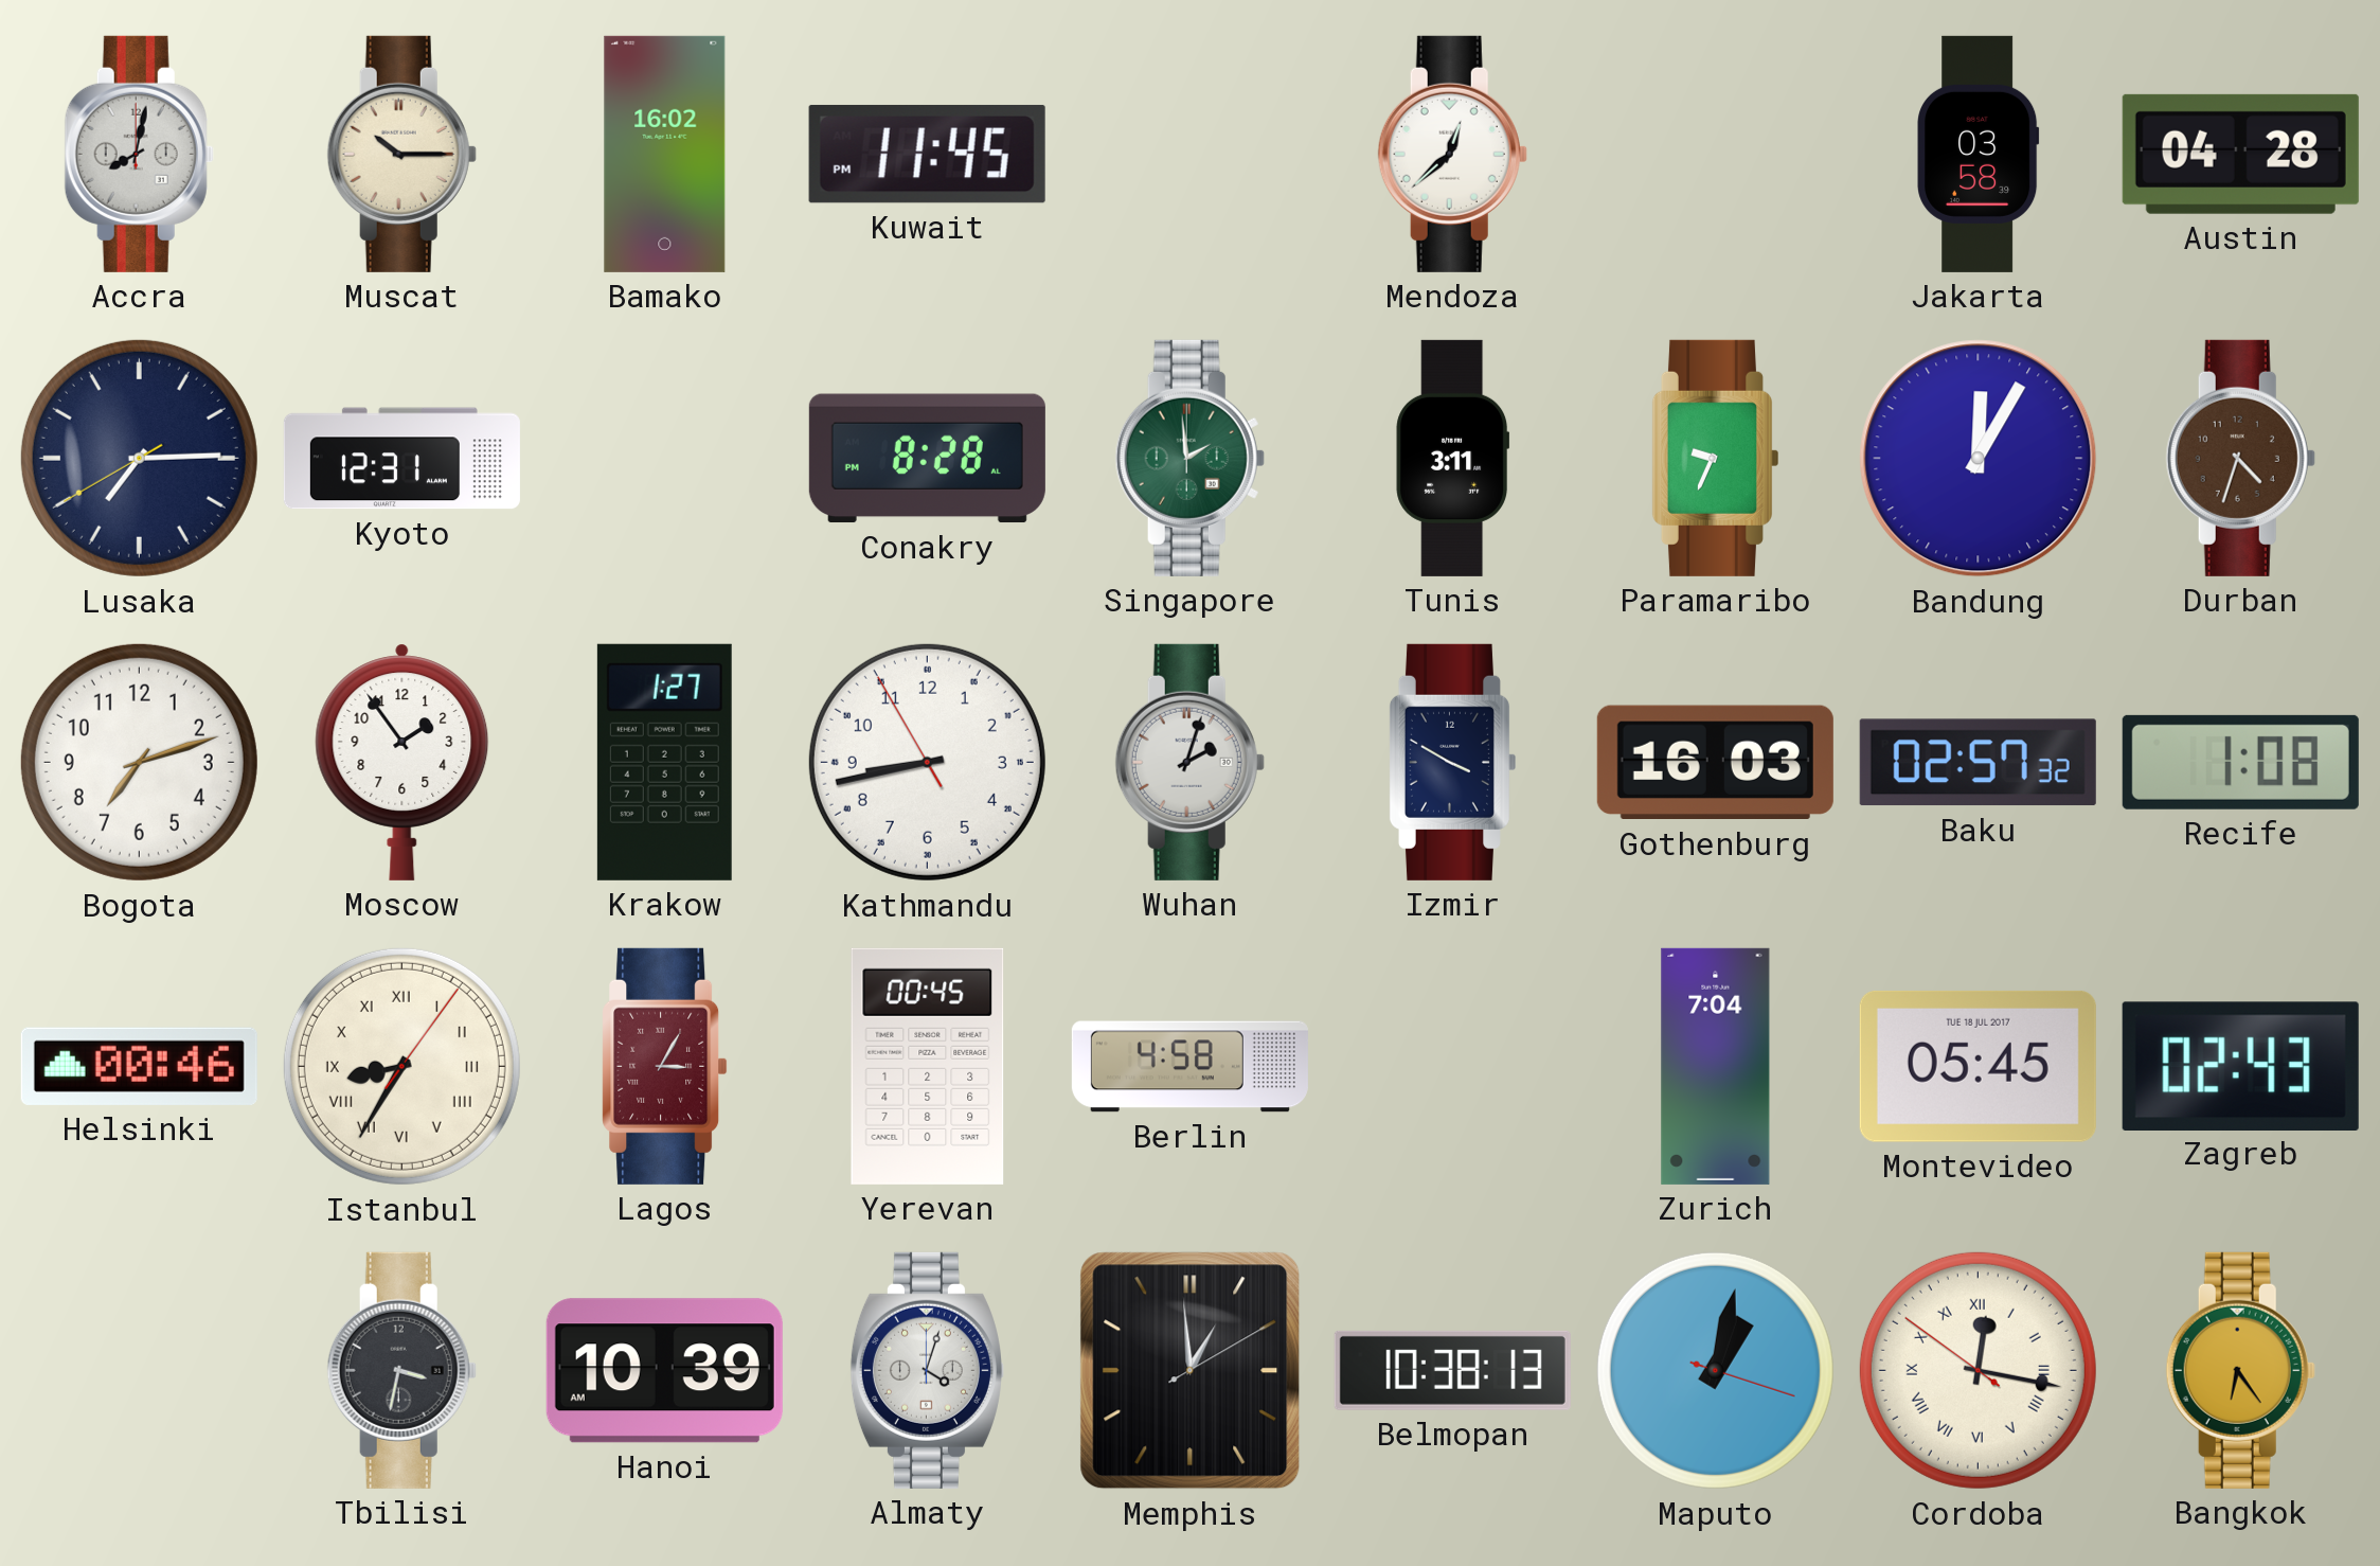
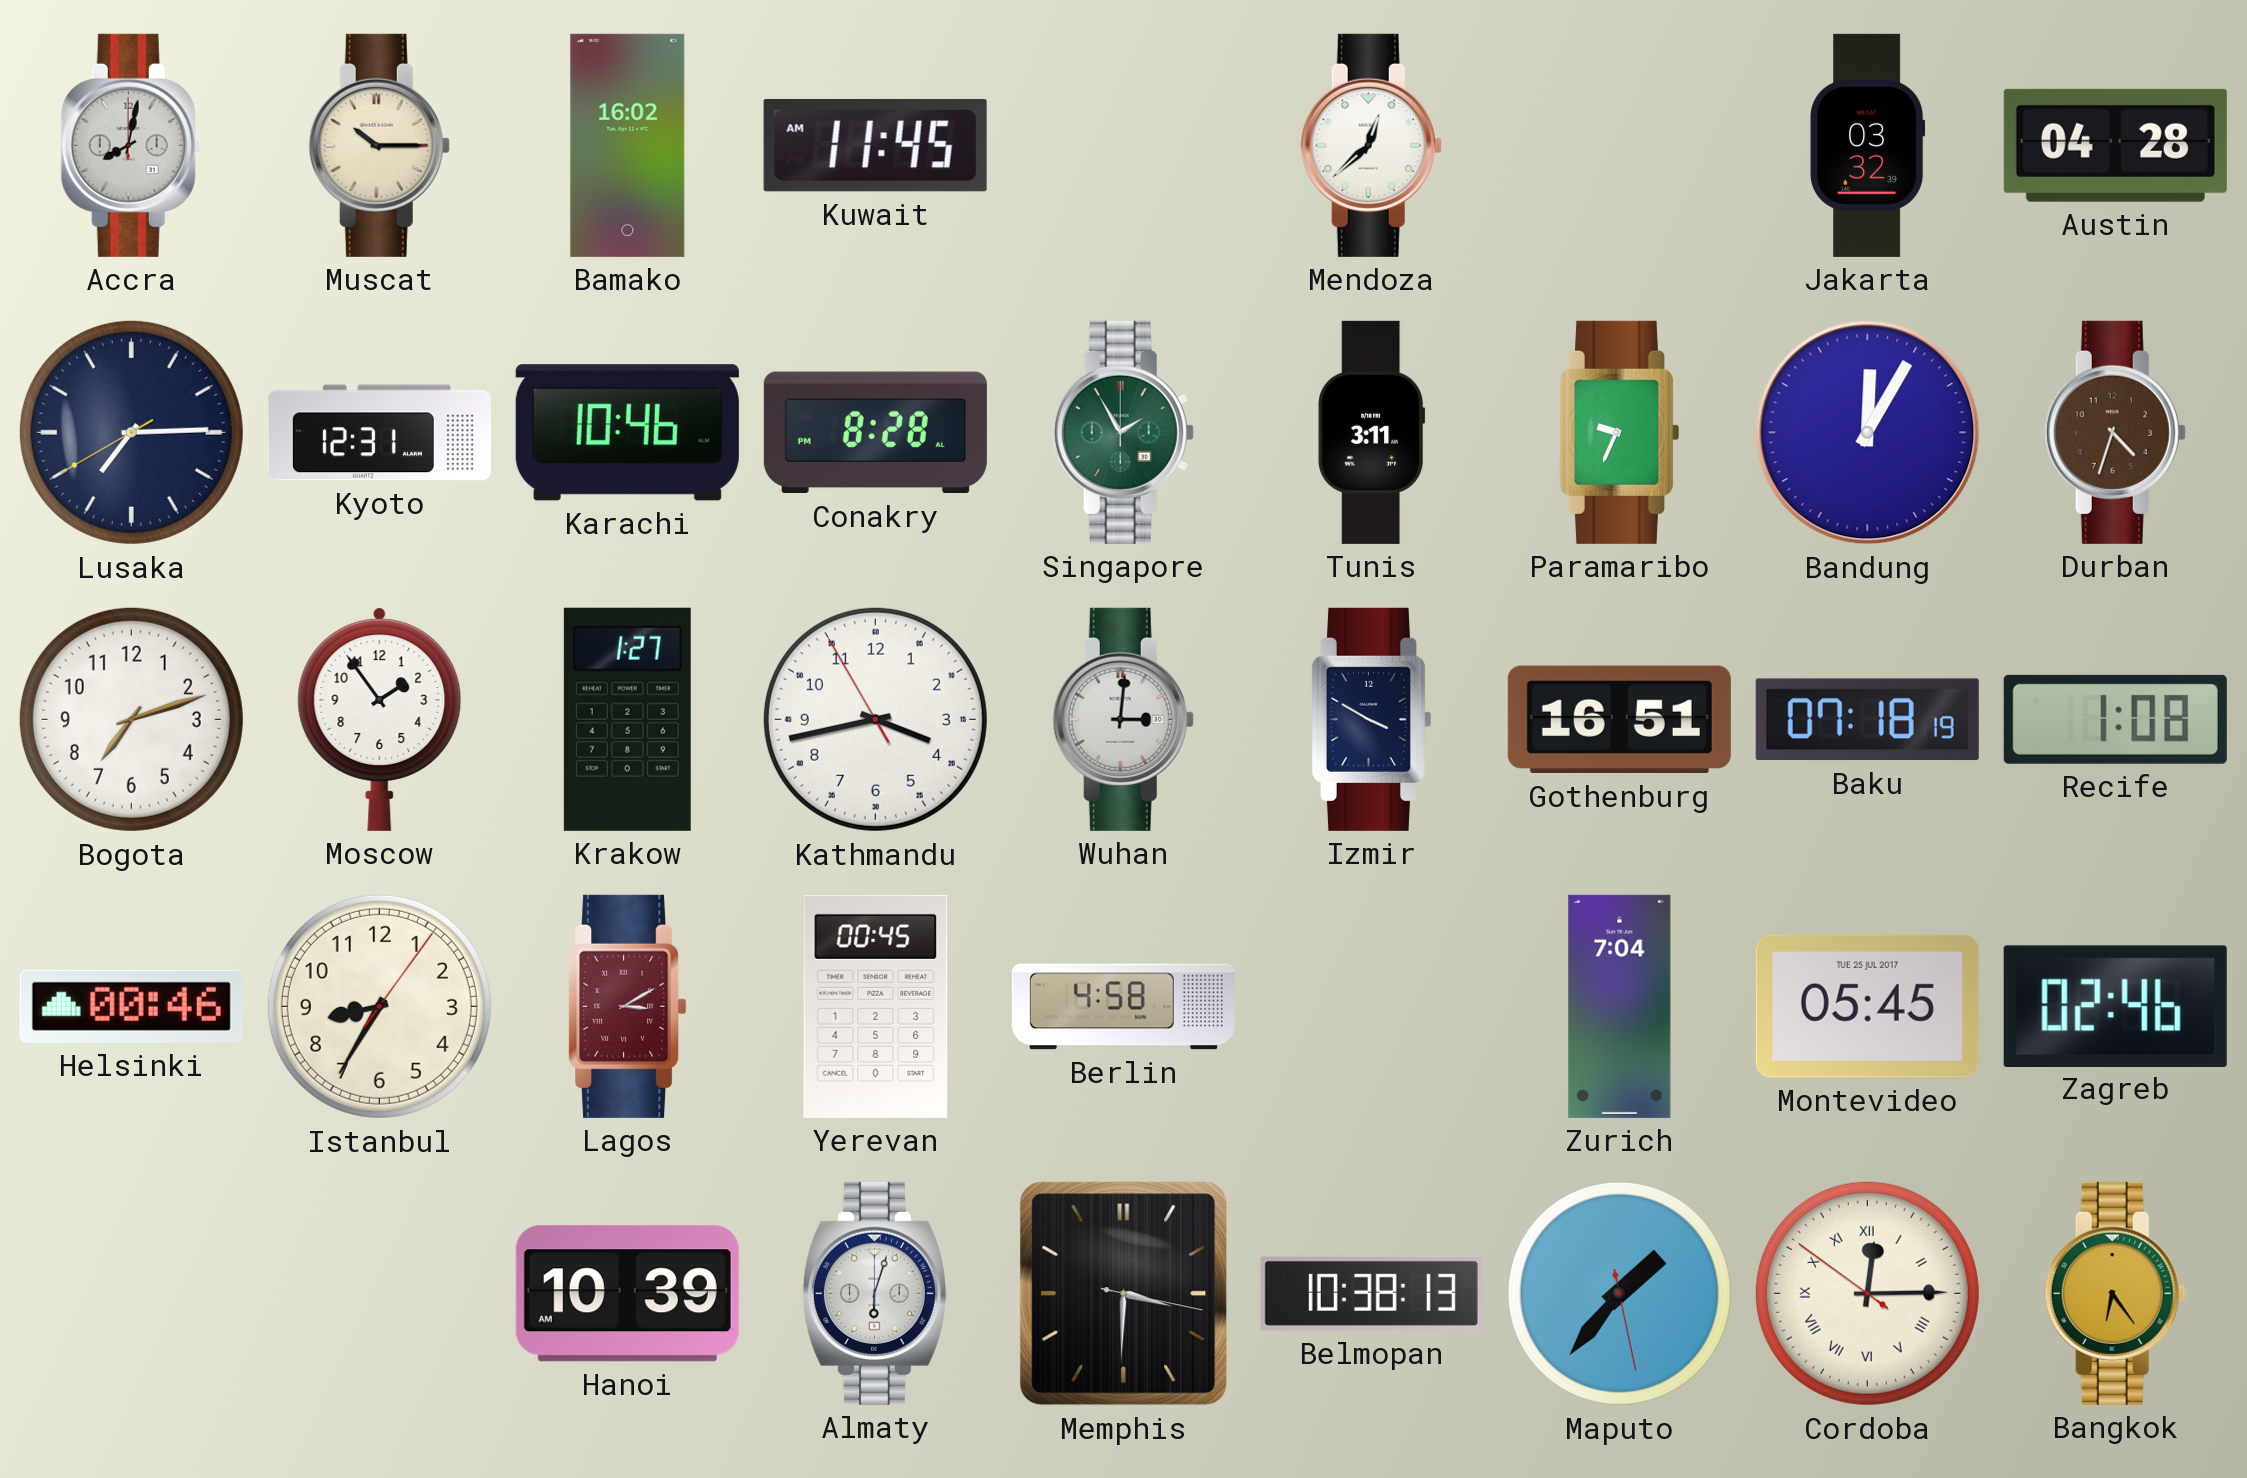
Kuwait: 11:45 PM -> 11:45 AM
Jakarta: 03:58 -> 03:32
Karachi: none -> 10:46
Singapore: 1:59 -> 1:55
Kathmandu: 8:42 -> 3:42
Wuhan: 2:03 -> 3:01
Gothenburg: 16:03 -> 16:51
Baku: 02:57 -> 07:18
Istanbul numerals: Roman -> Arabic
Lagos: 3:05 -> 3:10
Montevideo date: TUE 18 JUL 2017 -> TUE 25 JUL 2017
Zagreb: 02:43 -> 02:46
Tbilisi: 3:32 -> none
Almaty: 4:03 -> 6:03
Memphis: 12:59 -> 3:30
Maputo: 1:02 -> 1:36
Cordoba: 12:16 -> 12:14
